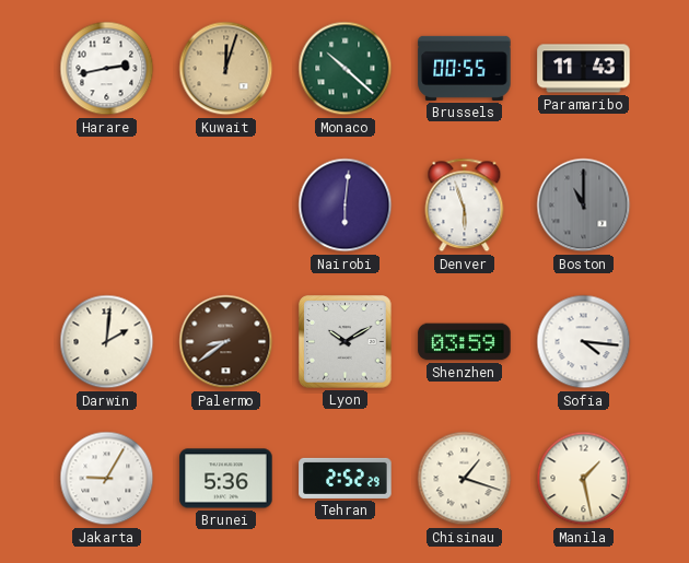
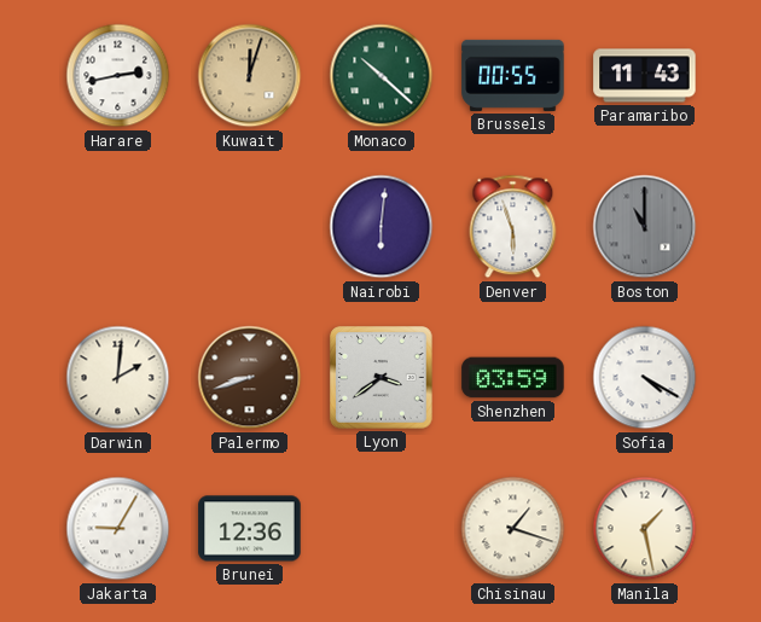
Palermo: 8:39 -> 8:42
Lyon: 10:10 -> 3:39
Sofia: 4:16 -> 4:20
Brunei: 5:36 -> 12:36
Tehran: 2:52 -> none
